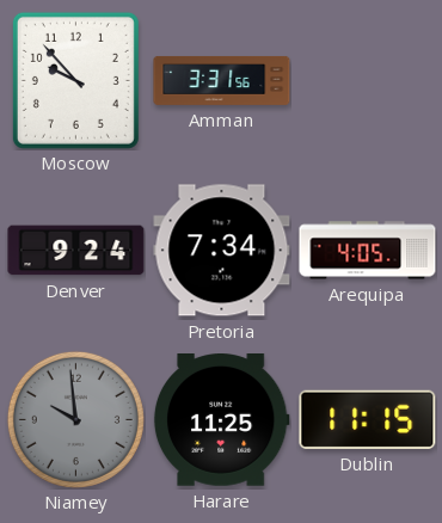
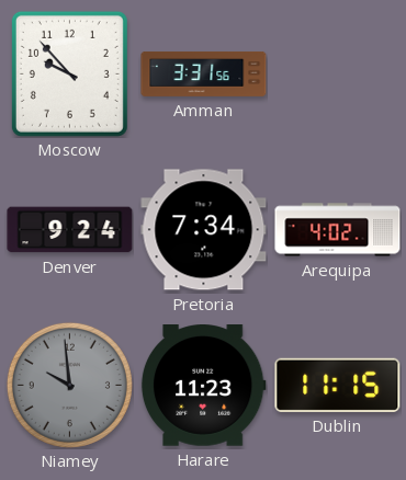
Arequipa: 4:05 -> 4:02
Harare: 11:25 -> 11:23
